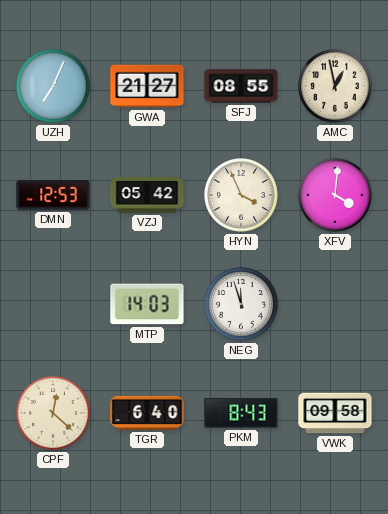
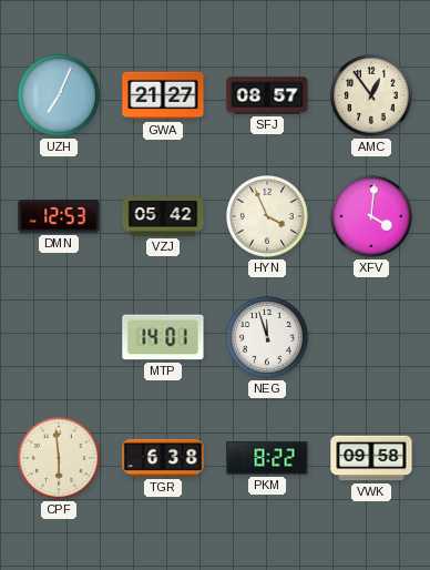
SFJ: 08:55 -> 08:57
AMC: 12:58 -> 12:54
MTP: 14:03 -> 14:01
CPF: 12:22 -> 5:59
TGR: 6:40 -> 6:38
PKM: 8:43 -> 8:22
